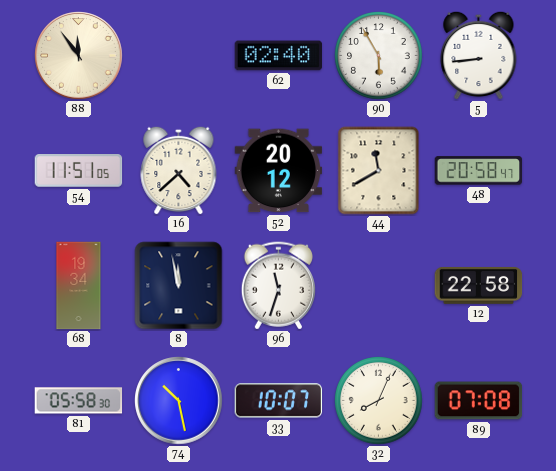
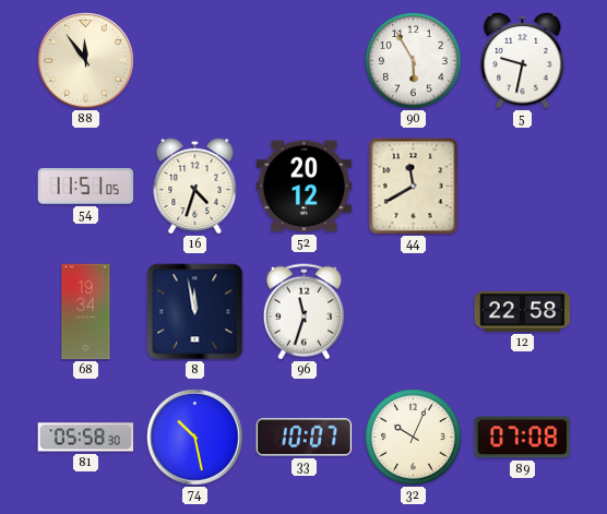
62: 02:40 -> none
5: 8:44 -> 9:32
16: 4:38 -> 4:33
48: 20:58 -> none
32: 8:04 -> 10:04
